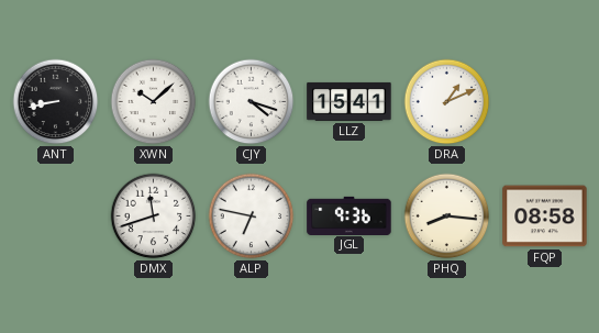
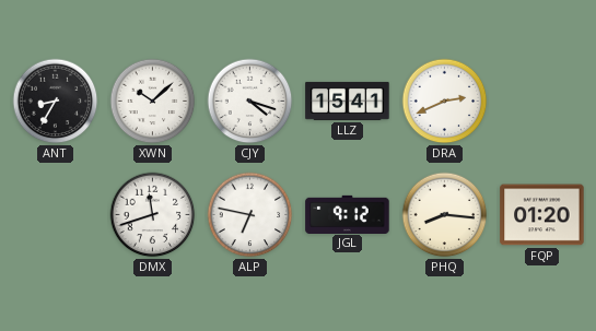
ANT: 8:43 -> 8:35
DRA: 1:11 -> 2:41
JGL: 9:36 -> 9:12
FQP: 08:58 -> 01:20
